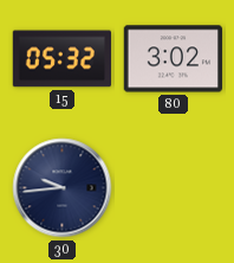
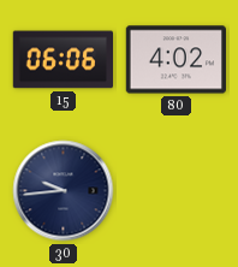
15: 05:32 -> 06:06
80: 3:02 -> 4:02
